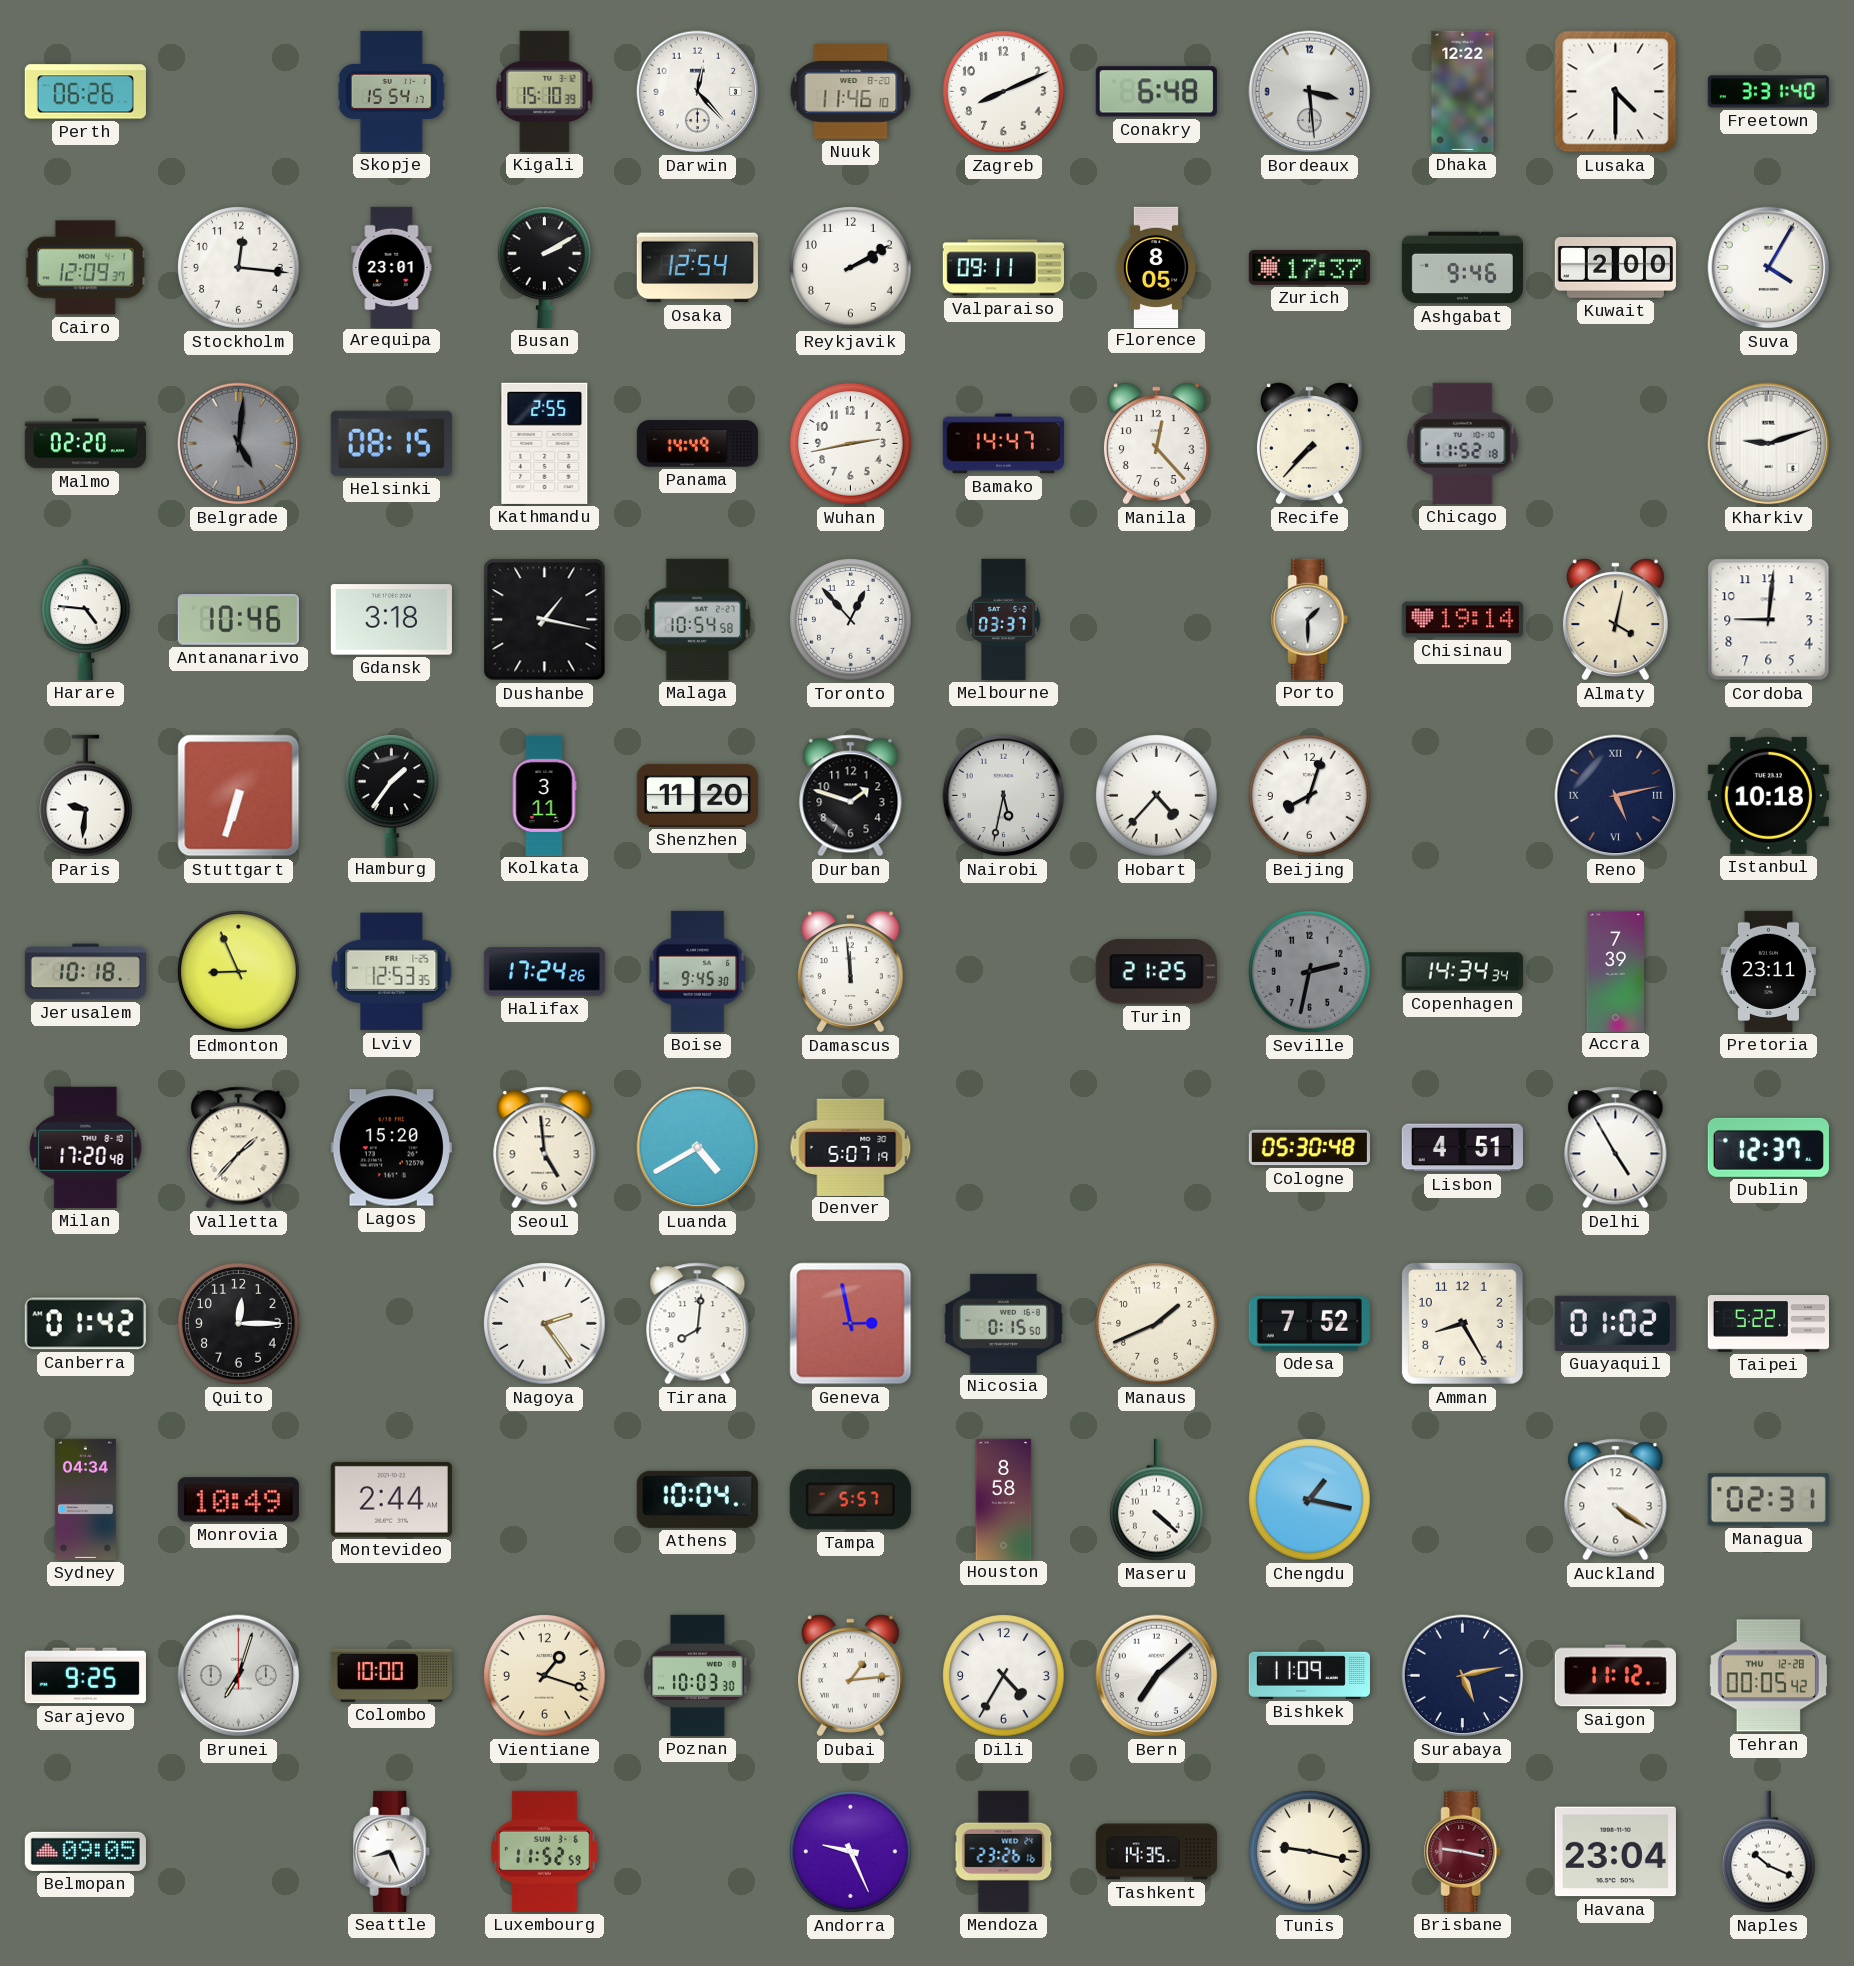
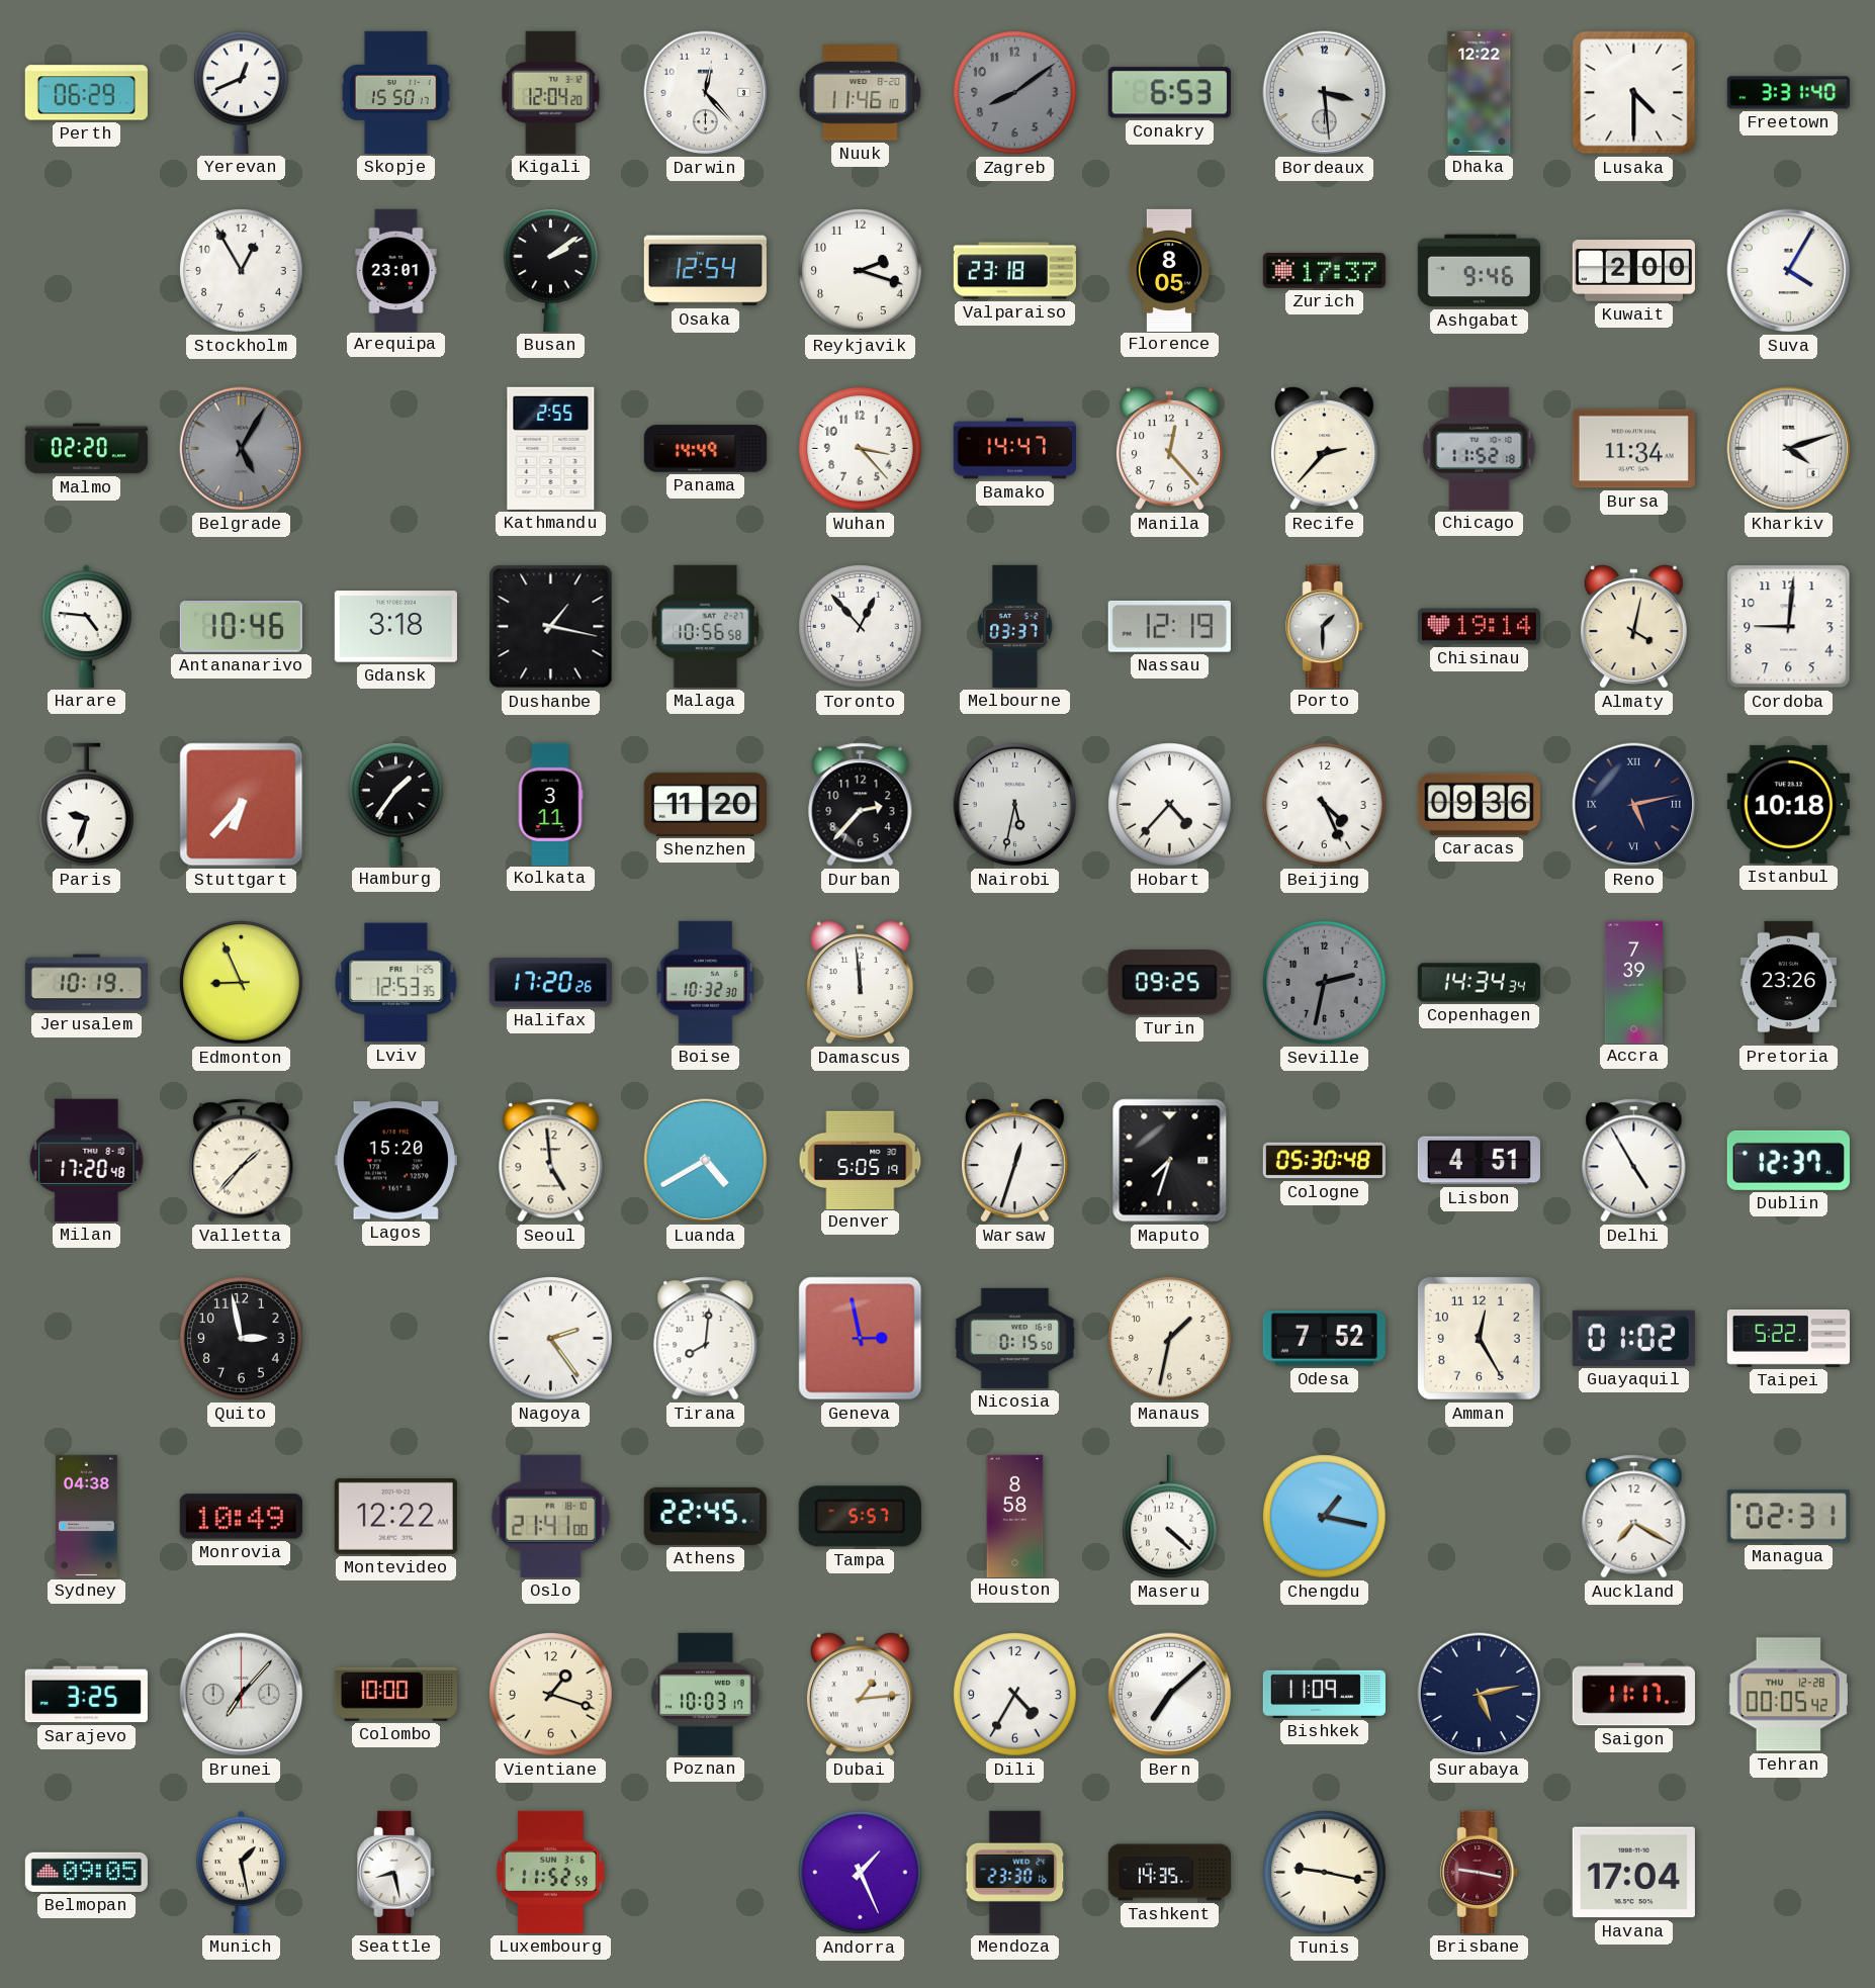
Perth: 06:26 -> 06:29
Yerevan: none -> 12:41
Skopje: 15:54 -> 15:50
Kigali: 15:10 -> 12:04
Zagreb: 8:11 -> 8:09
Zagreb dial: white -> grey
Conakry: 6:48 -> 6:53
Cairo: 12:09 -> none
Stockholm: 12:16 -> 12:55
Busan: 2:10 -> 2:09
Reykjavik: 2:10 -> 2:18
Valparaiso: 09:11 -> 23:18
Belgrade: 5:01 -> 5:05
Helsinki: 08:15 -> none
Wuhan: 2:43 -> 3:23
Recife: 7:37 -> 2:37
Bursa: none -> 11:34
Kharkiv: 9:12 -> 4:12
Malaga: 10:54 -> 10:56
Nassau: none -> 12:19
Paris: 9:31 -> 9:33
Stuttgart: 6:33 -> 6:37
Durban: 1:48 -> 2:37
Beijing: 8:03 -> 4:26
Caracas: none -> 09:36
Jerusalem: 10:18 -> 10:19
Halifax: 17:24 -> 17:20
Boise: 9:45 -> 10:32
Turin: 21:25 -> 09:25
Pretoria: 23:11 -> 23:26
Denver: 5:07 -> 5:05
Warsaw: none -> 12:33
Maputo: none -> 7:33
Canberra: 01:42 -> none
Quito: 12:15 -> 2:58
Manaus: 1:41 -> 1:32
Amman: 8:25 -> 12:25
Sydney: 04:34 -> 04:38
Montevideo: 2:44 -> 12:22
Oslo: none -> 21:41
Athens: 10:04 -> 22:45
Auckland: 4:21 -> 7:20
Sarajevo: 9:25 -> 3:25
Brunei: 7:03 -> 7:07
Poznan: 10:03:30 -> 10:03:17
Saigon: 11:12 -> 11:17
Munich: none -> 1:28
Seattle: 8:26 -> 8:28
Andorra: 9:26 -> 1:26
Mendoza: 23:26 -> 23:30
Havana: 23:04 -> 17:04
Naples: 10:19 -> none
